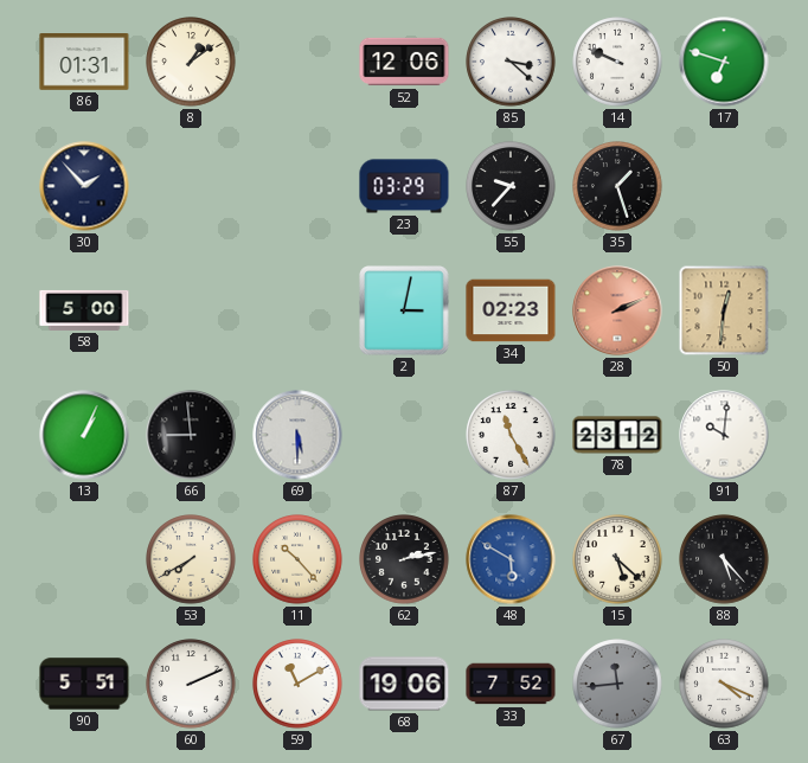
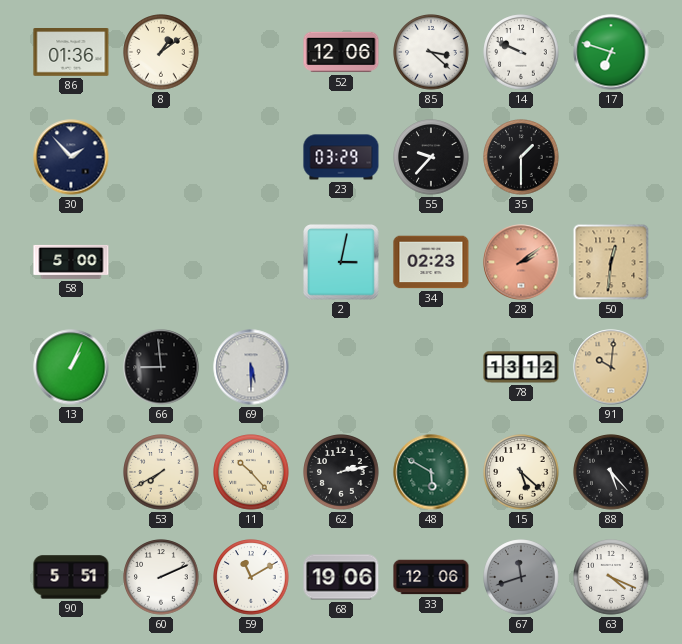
86: 01:31 -> 01:36
35: 1:27 -> 1:30
28: 2:11 -> 2:09
87: 11:25 -> none
78: 23:12 -> 13:12
91 dial: white -> champagne
48 dial: blue -> green
33: 7:52 -> 12:06
67: 11:44 -> 11:42
